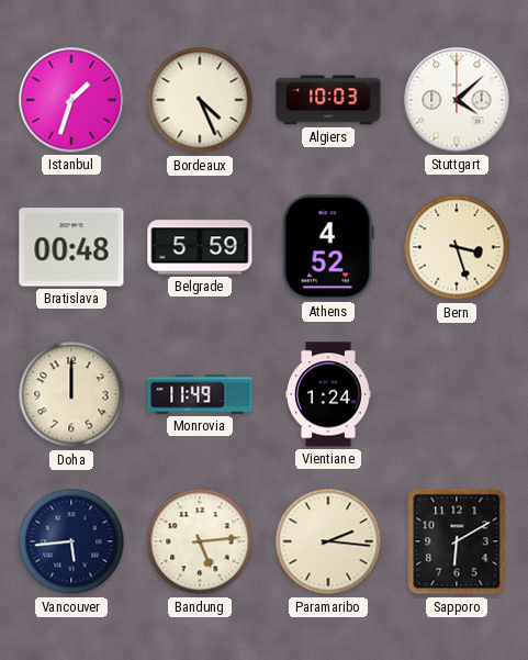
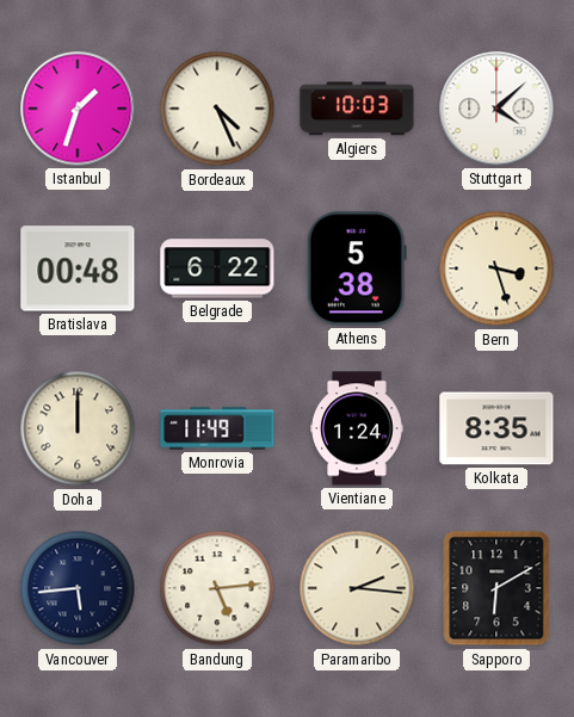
Belgrade: 5:59 -> 6:22
Athens: 4:52 -> 5:38
Kolkata: none -> 8:35
